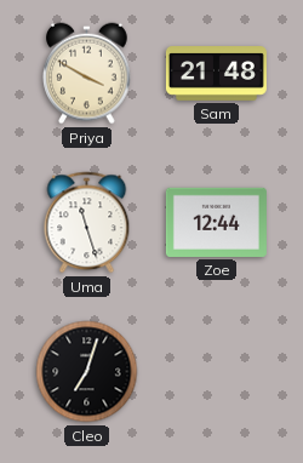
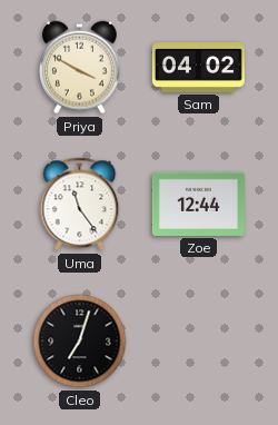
Sam: 21:48 -> 04:02
Uma: 11:27 -> 11:24
